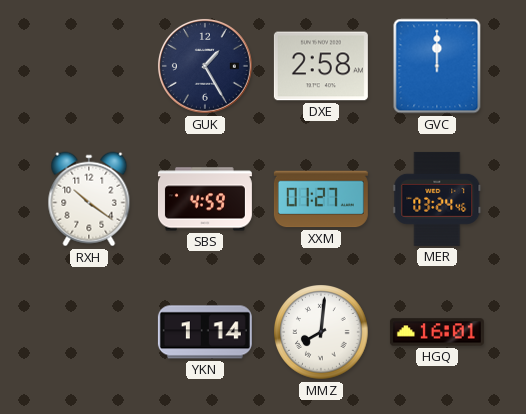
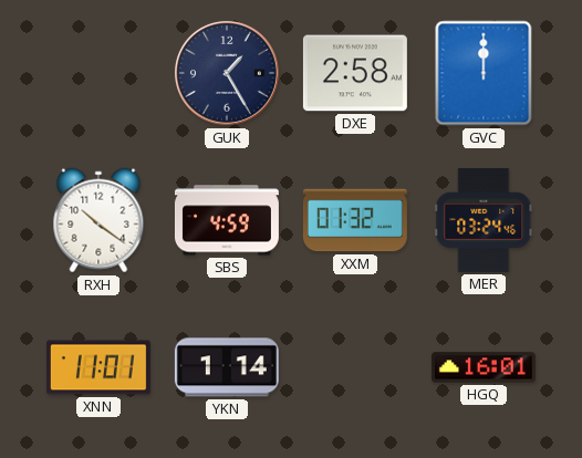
XXM: 01:27 -> 01:32
XNN: none -> 11:01
MMZ: 8:01 -> none
